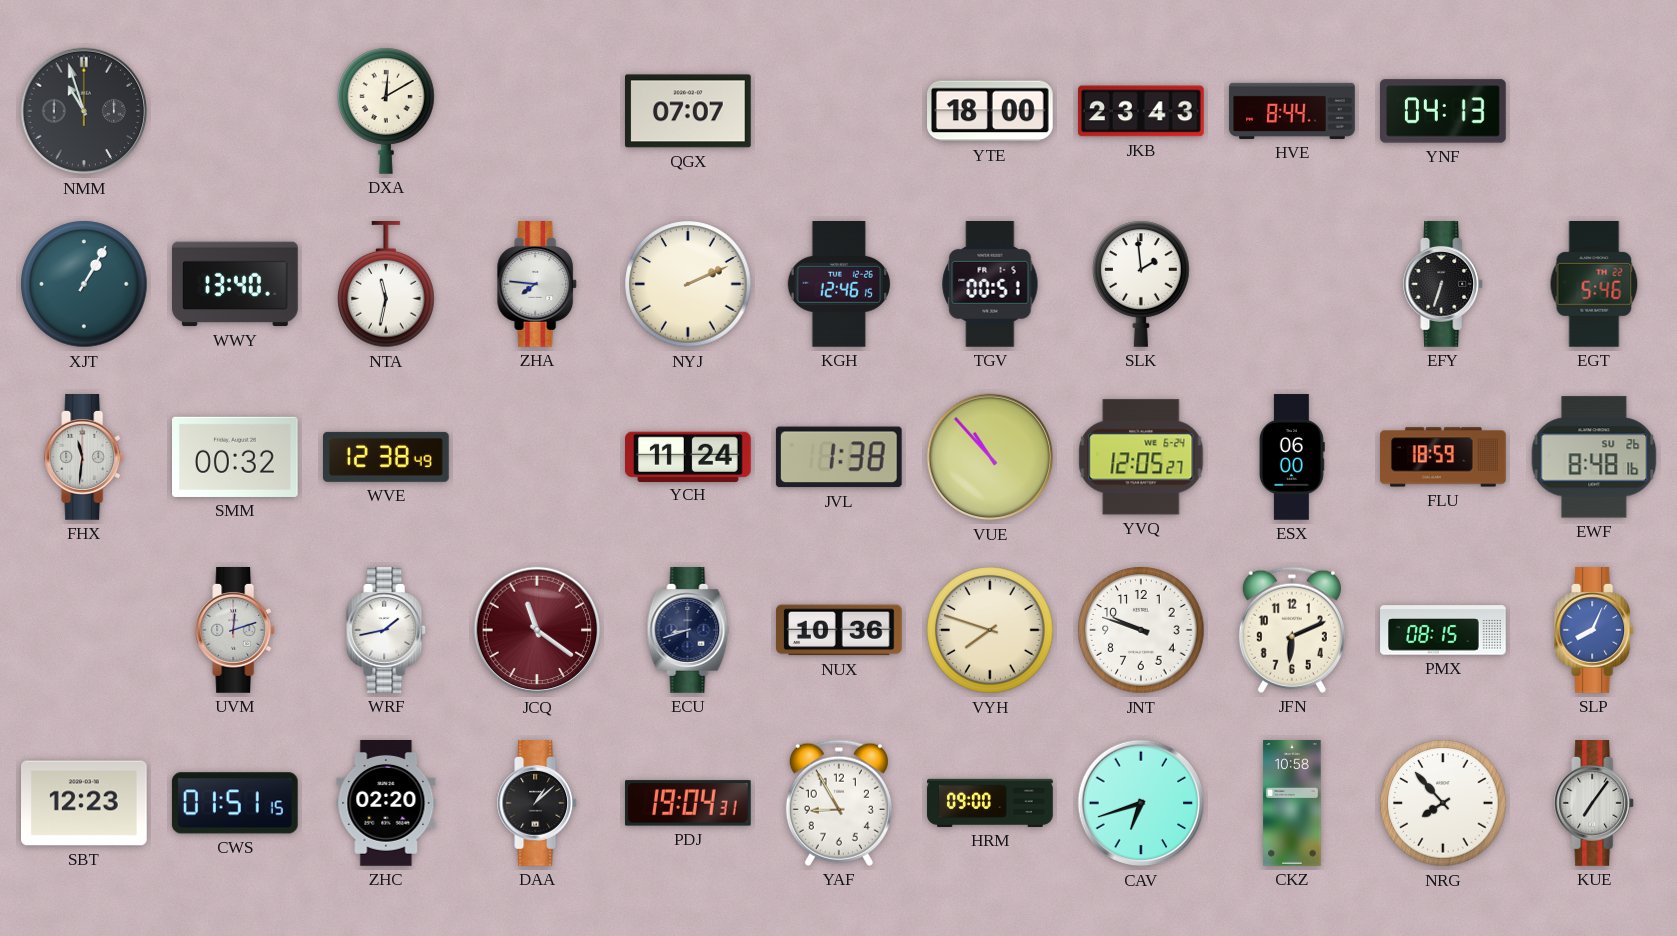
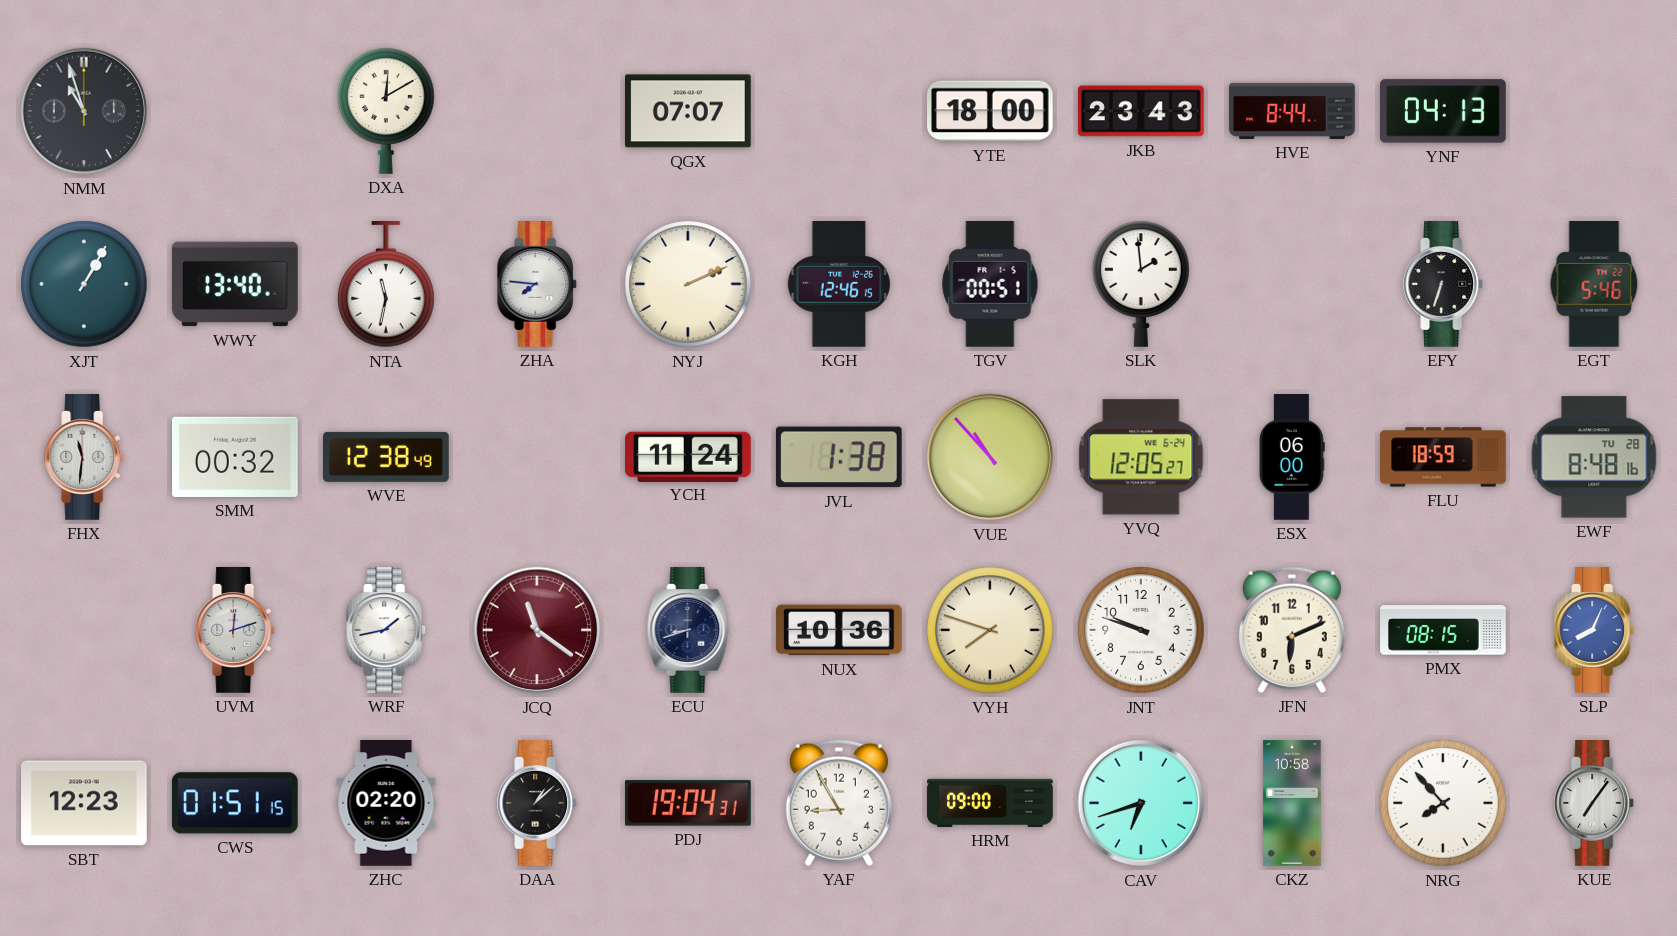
EWF date: SU 26 -> TU 28
